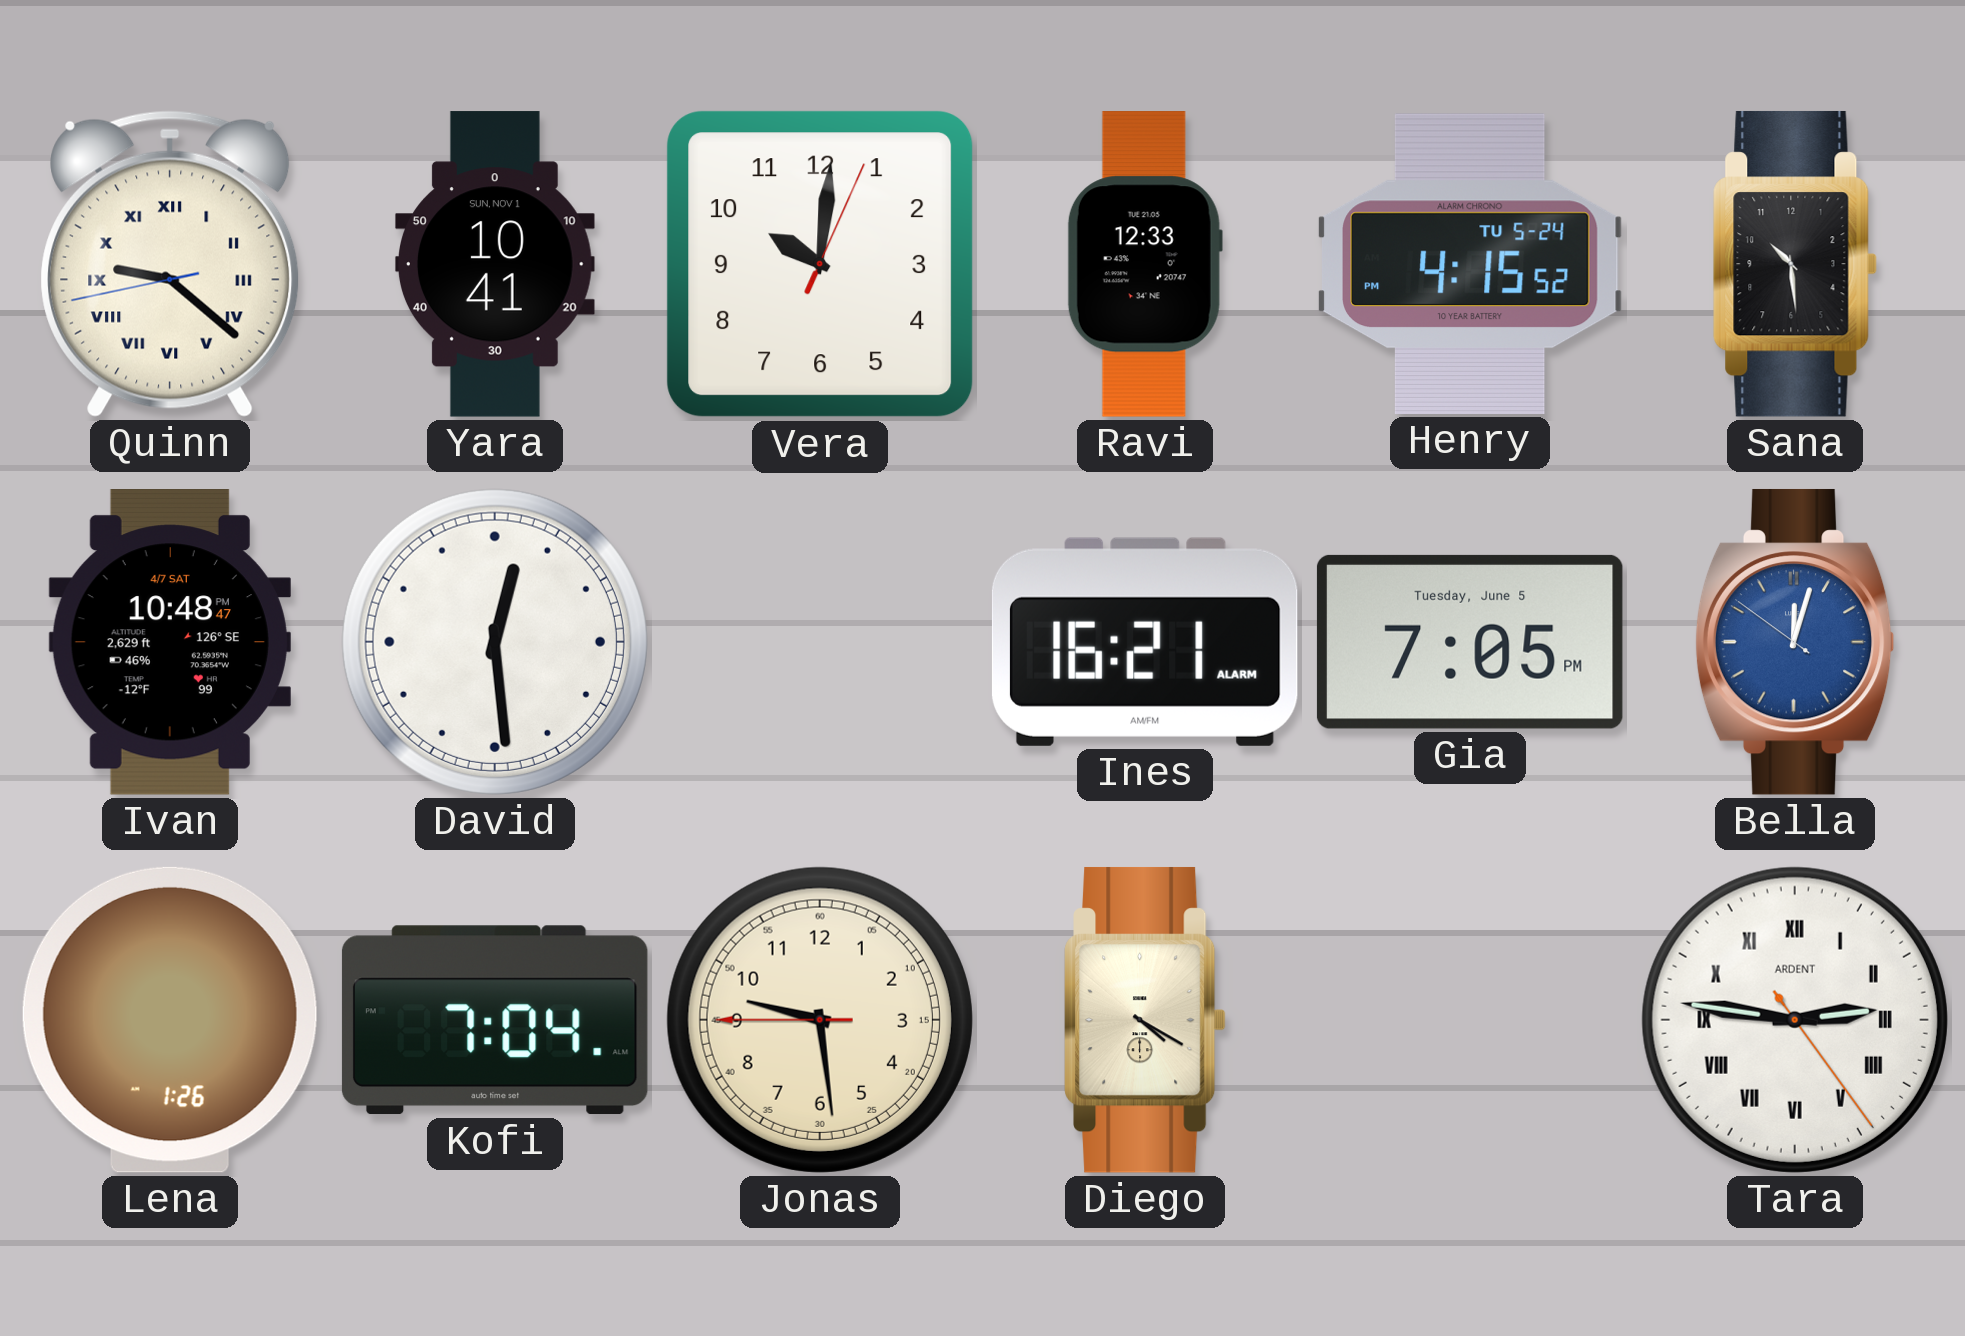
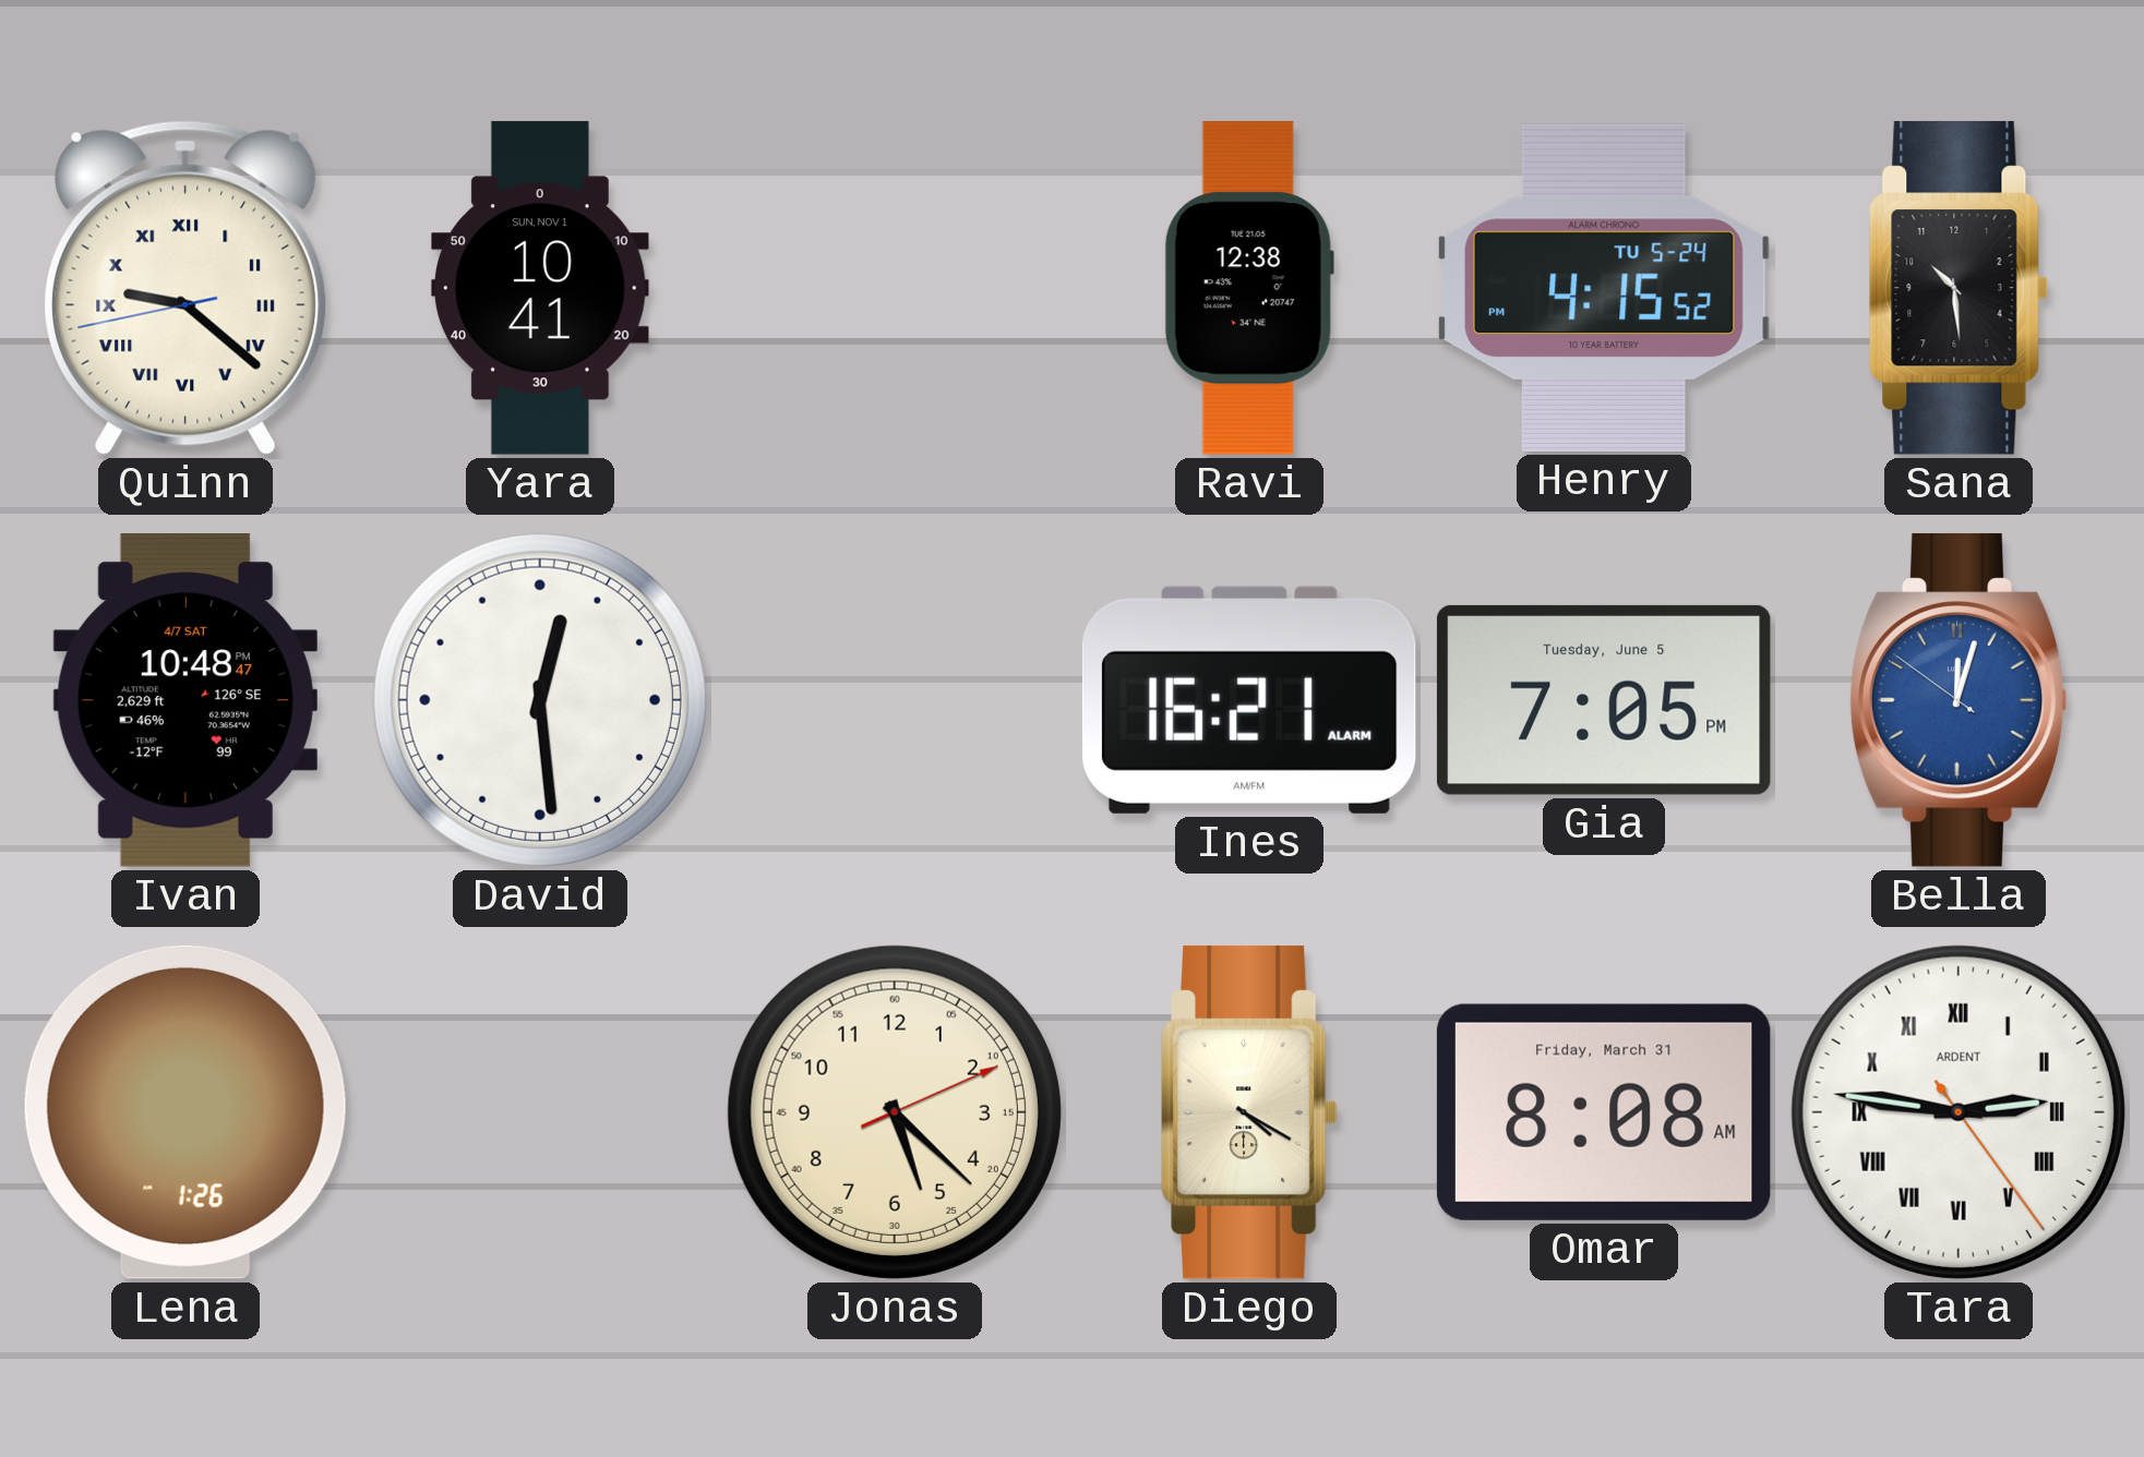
Vera: 10:01 -> none
Ravi: 12:33 -> 12:38
Kofi: 7:04 -> none
Jonas: 9:28 -> 5:22
Omar: none -> 8:08
